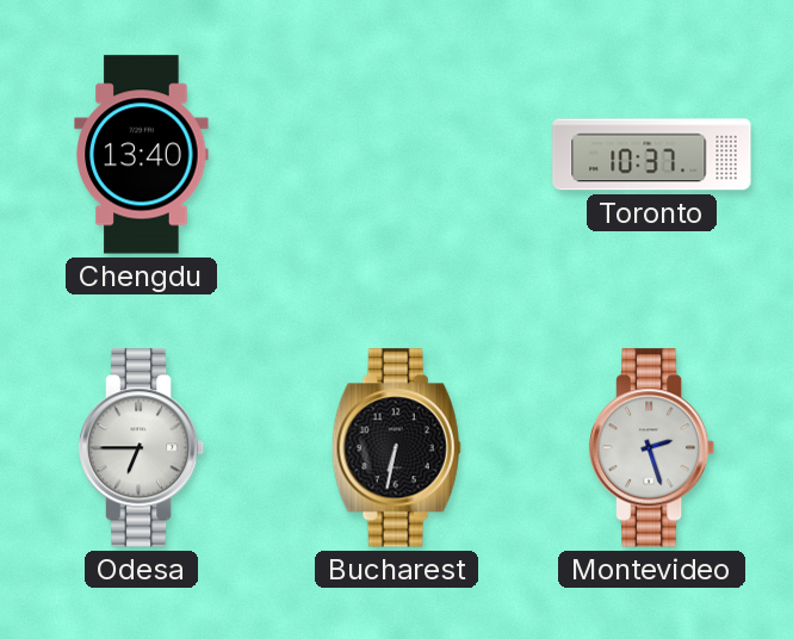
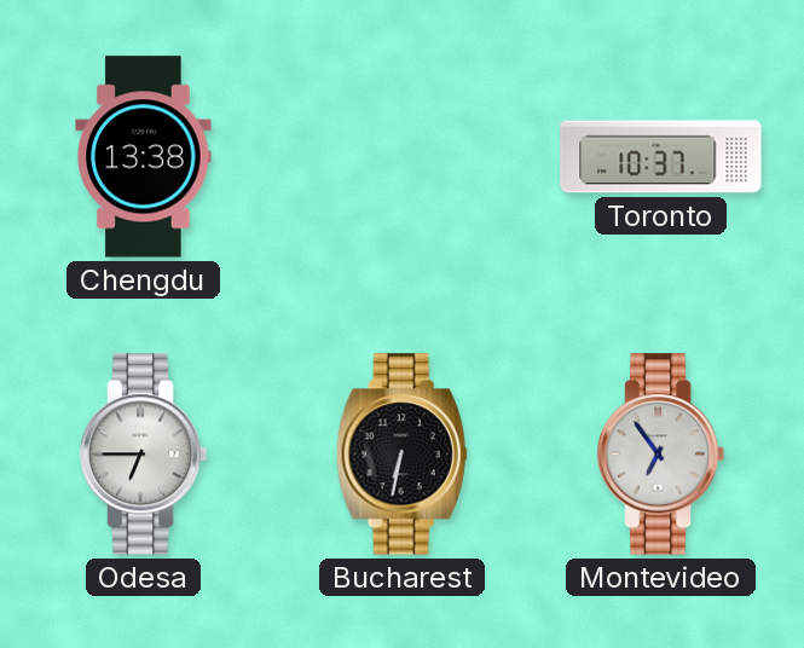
Chengdu: 13:40 -> 13:38
Montevideo: 2:27 -> 6:54
